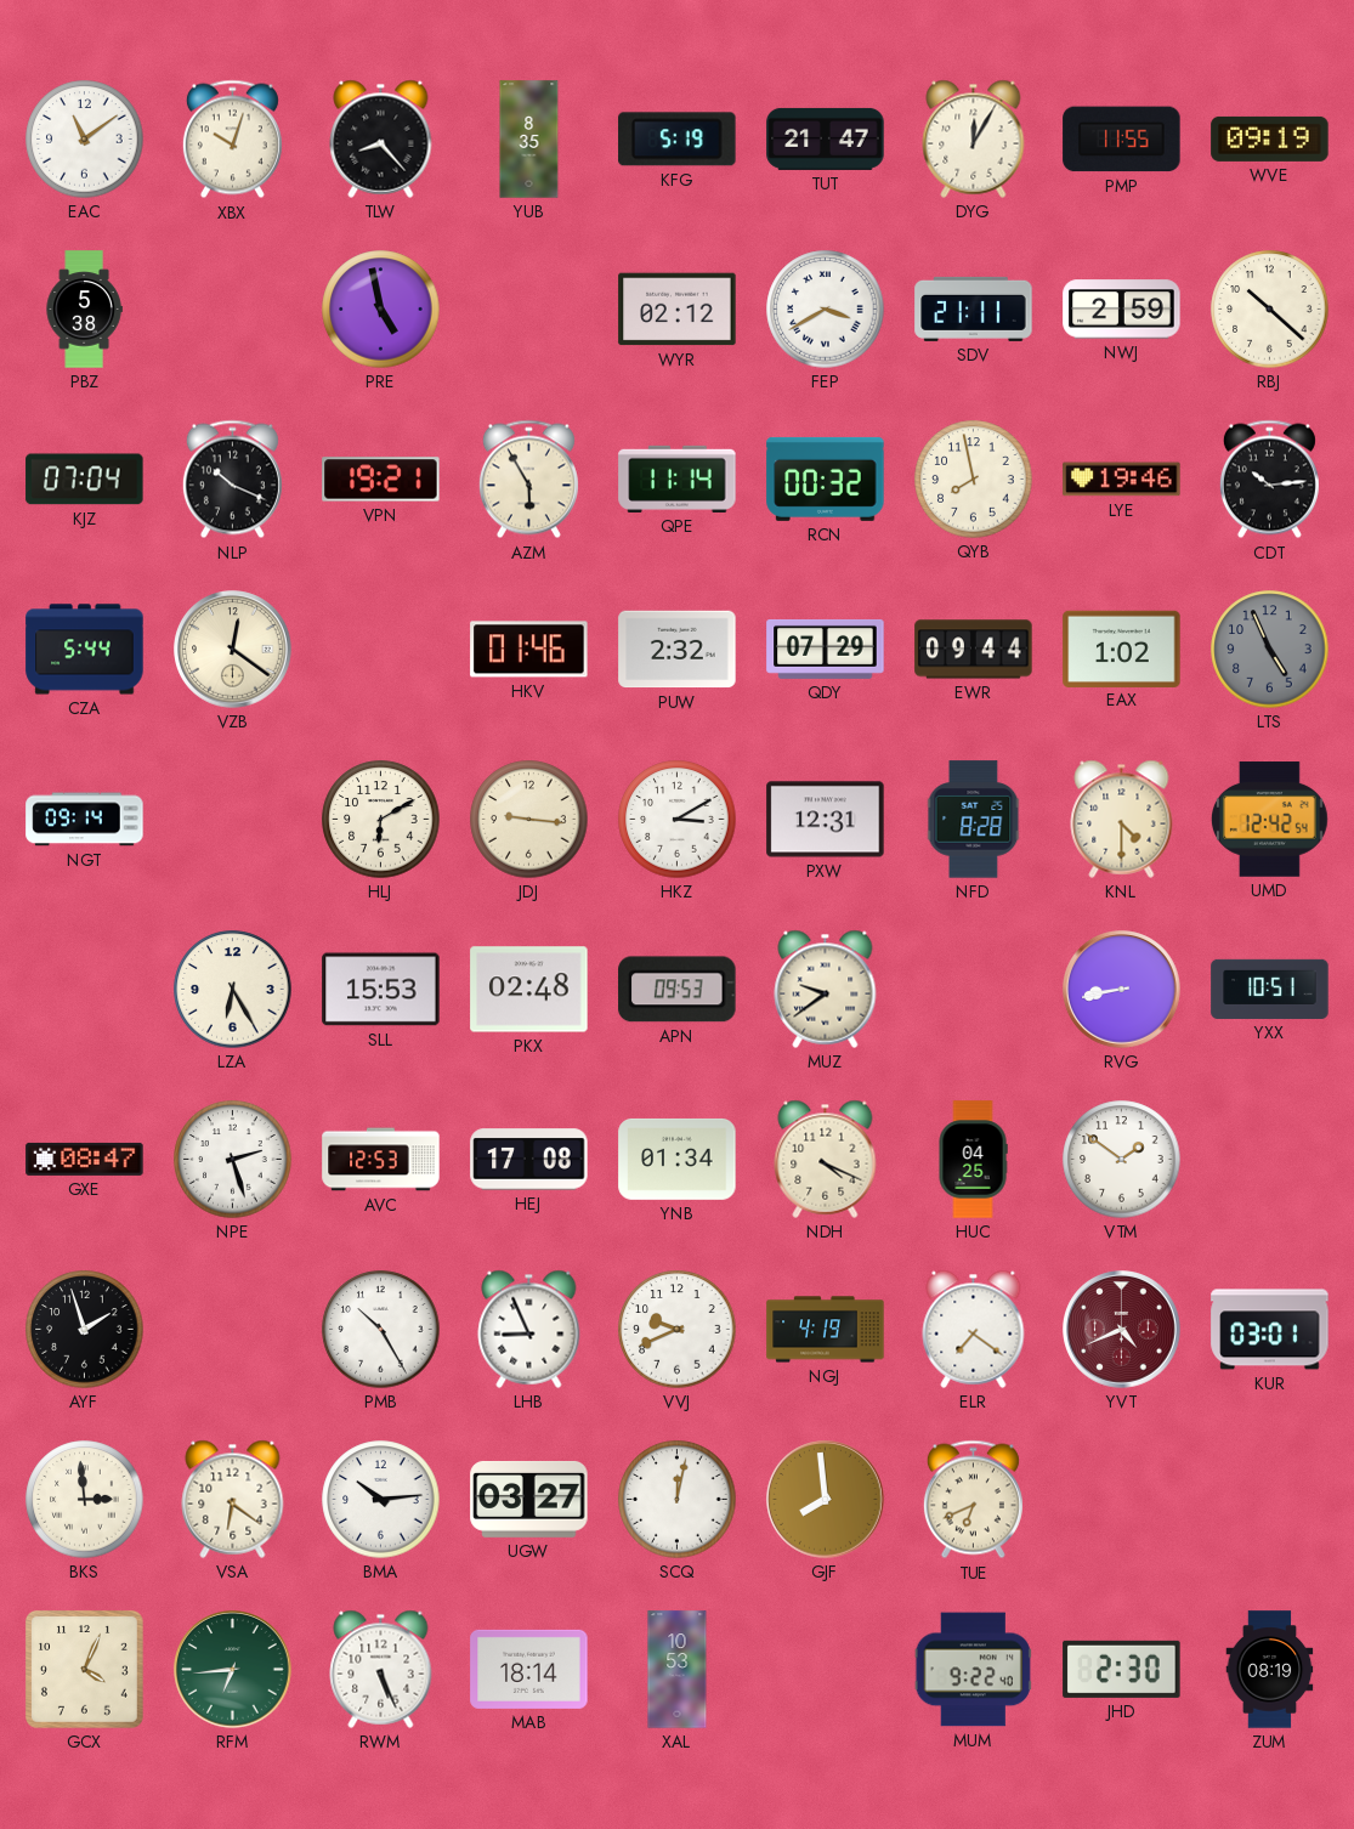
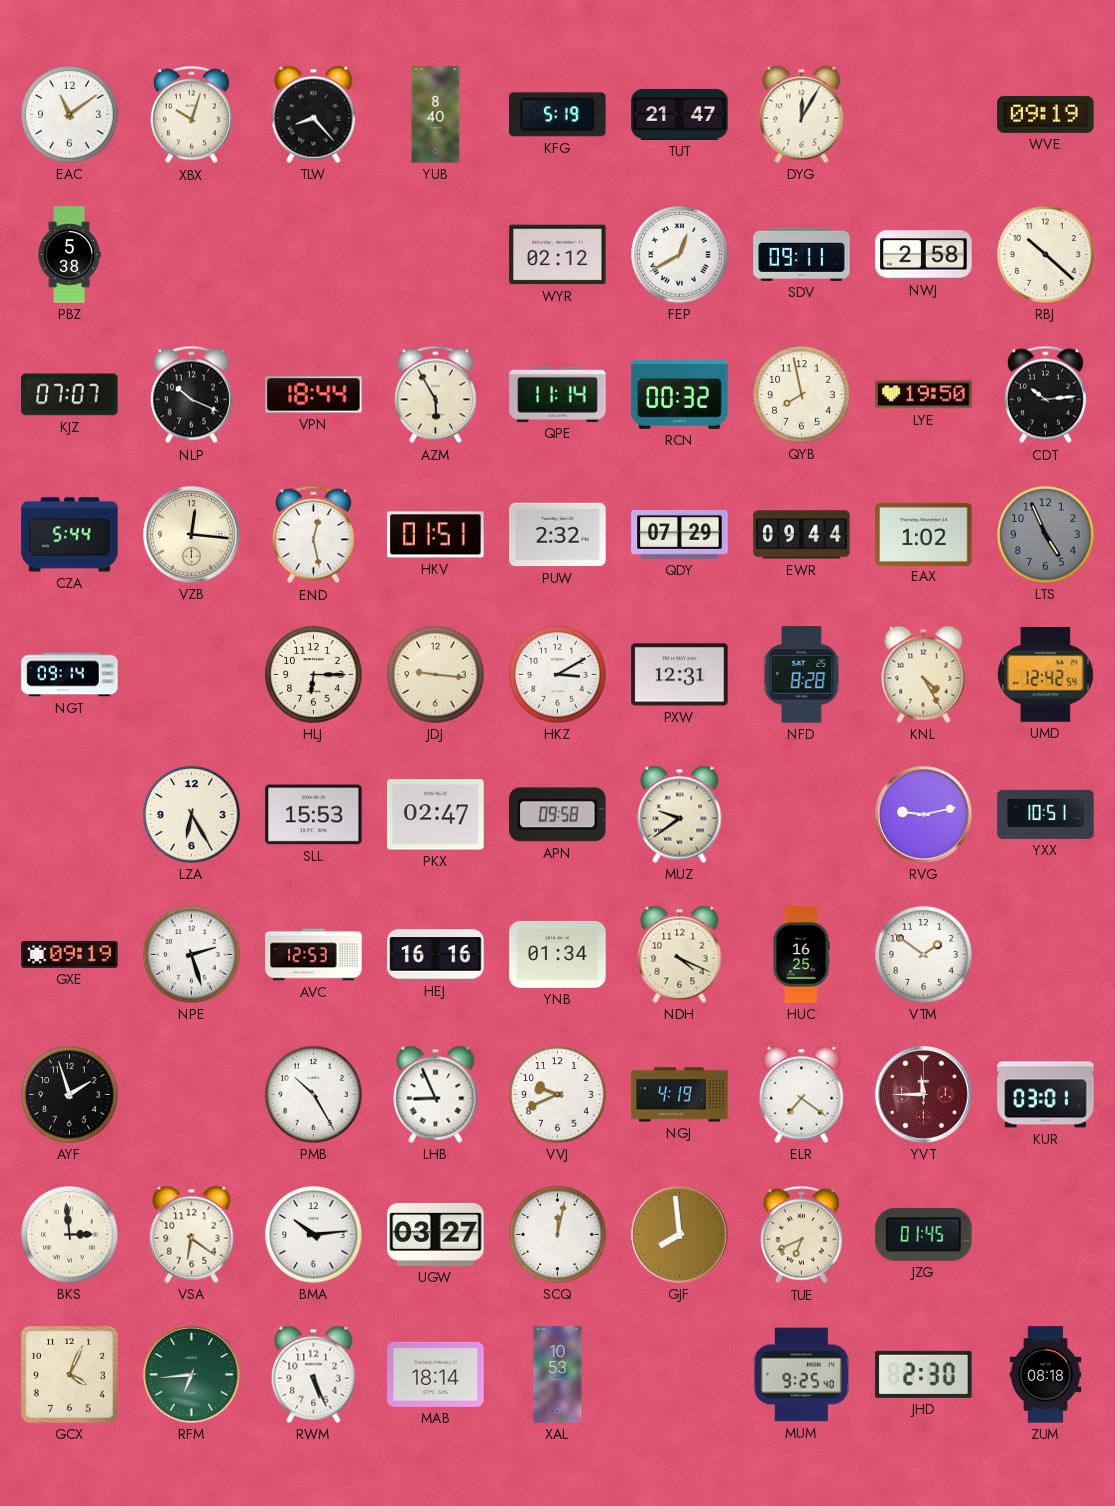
YUB: 8:35 -> 8:40
PMP: 11:55 -> none
PRE: 4:58 -> none
FEP: 3:40 -> 12:40
SDV: 21:11 -> 09:11
NWJ: 2:59 -> 2:58
KJZ: 07:04 -> 07:07
VPN: 19:21 -> 18:44
LYE: 19:46 -> 19:50
VZB: 12:21 -> 12:16
END: none -> 12:28
HKV: 01:46 -> 01:51
HLJ: 6:10 -> 6:15
KNL: 4:30 -> 4:25
PKX: 02:48 -> 02:47
APN: 09:53 -> 09:58
RVG: 8:43 -> 9:13
GXE: 08:47 -> 09:19
HEJ: 17:08 -> 16:16
HUC: 04:25 -> 16:25
YVT: 4:41 -> 11:45
JZG: none -> 01:45
MUM: 9:22 -> 9:25
ZUM: 08:19 -> 08:18
